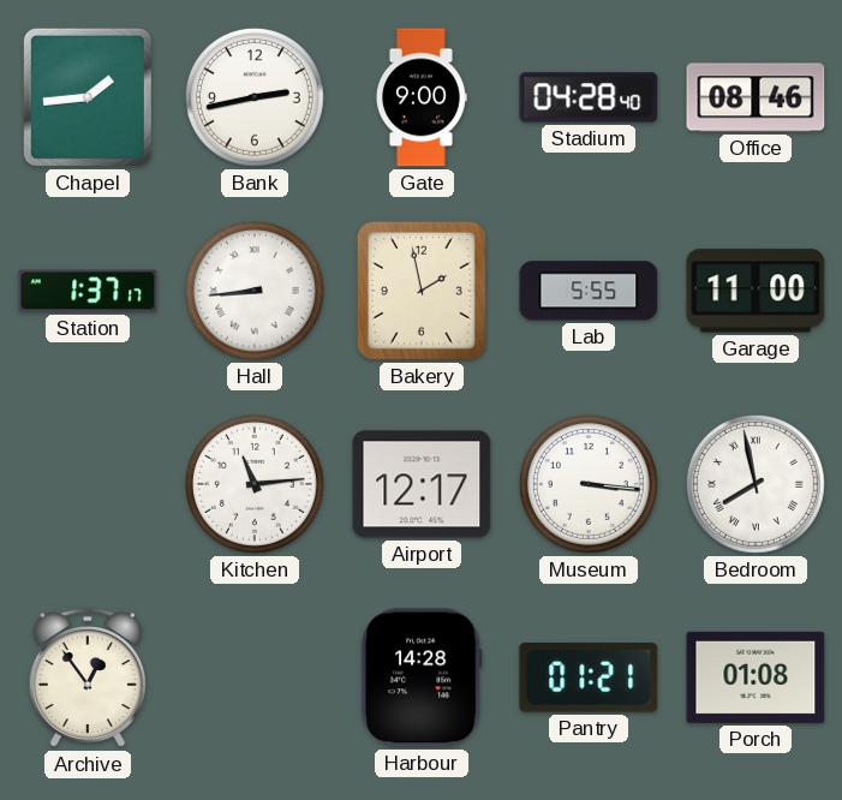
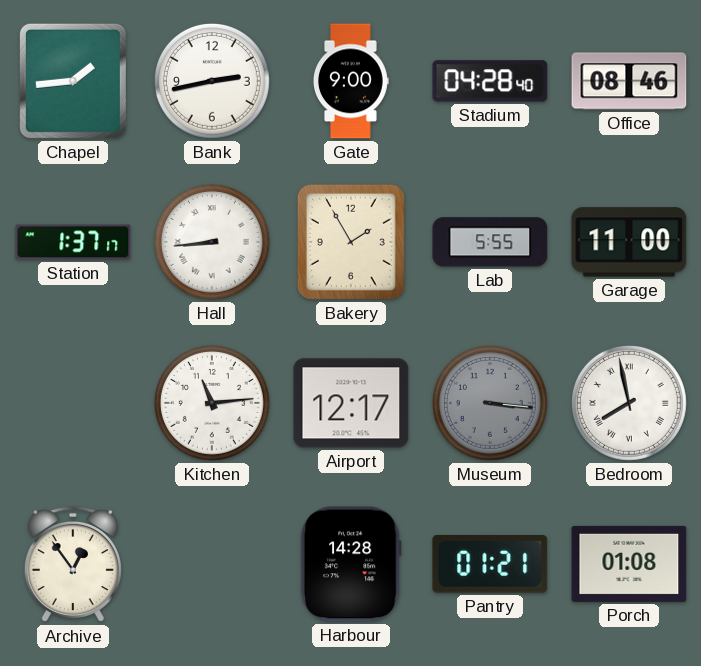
Bakery: 1:58 -> 1:55
Museum dial: white -> grey
